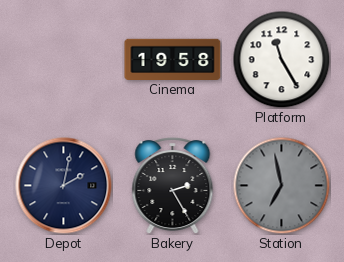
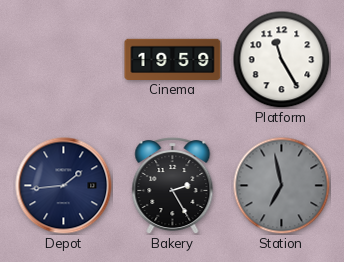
Cinema: 19:58 -> 19:59
Depot: 2:02 -> 1:44
